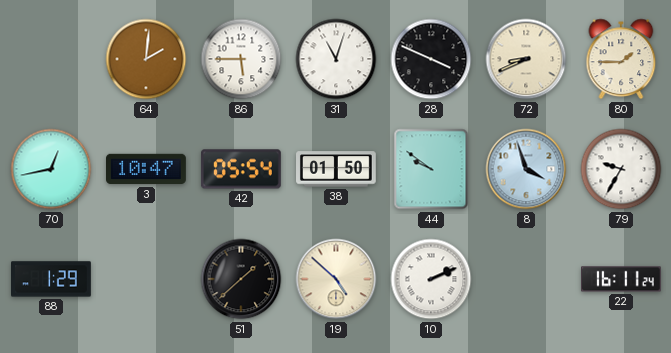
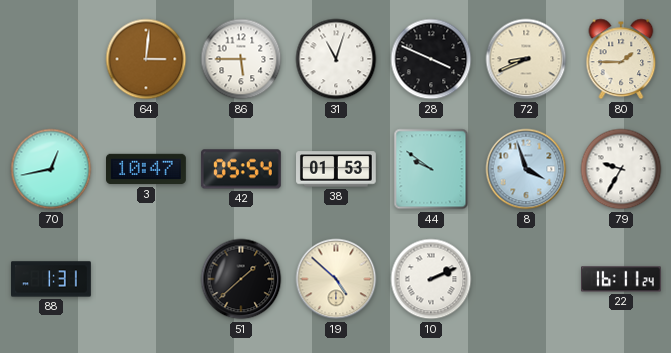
64: 2:01 -> 3:01
38: 01:50 -> 01:53
88: 1:29 -> 1:31
